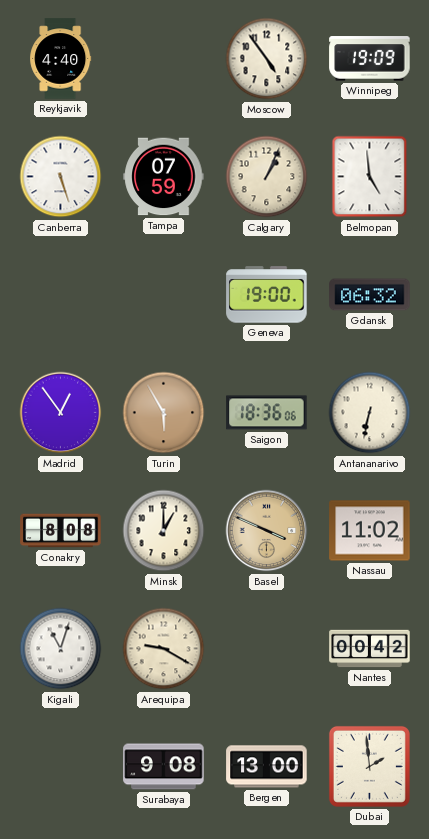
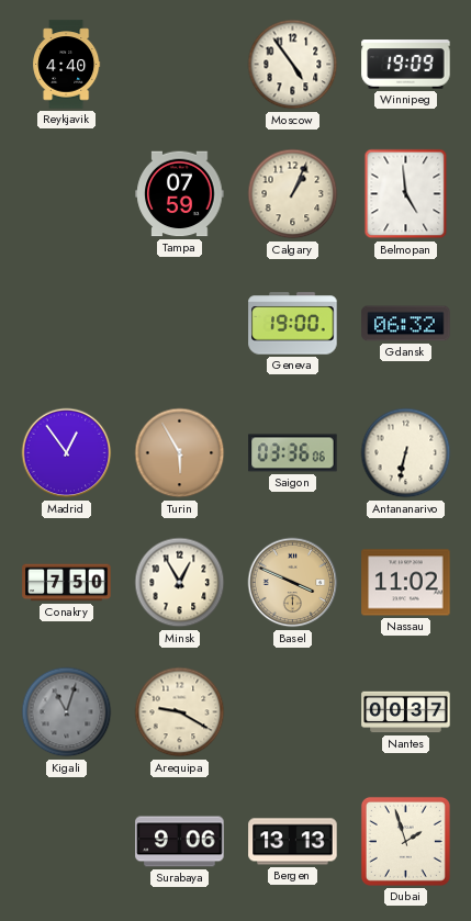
Canberra: 5:27 -> none
Saigon: 18:36 -> 03:36
Conakry: 8:08 -> 7:50
Minsk: 1:00 -> 12:55
Kigali dial: white -> grey
Nantes: 00:42 -> 00:37
Surabaya: 9:08 -> 9:06
Bergen: 13:00 -> 13:13
Dubai: 1:59 -> 1:57
